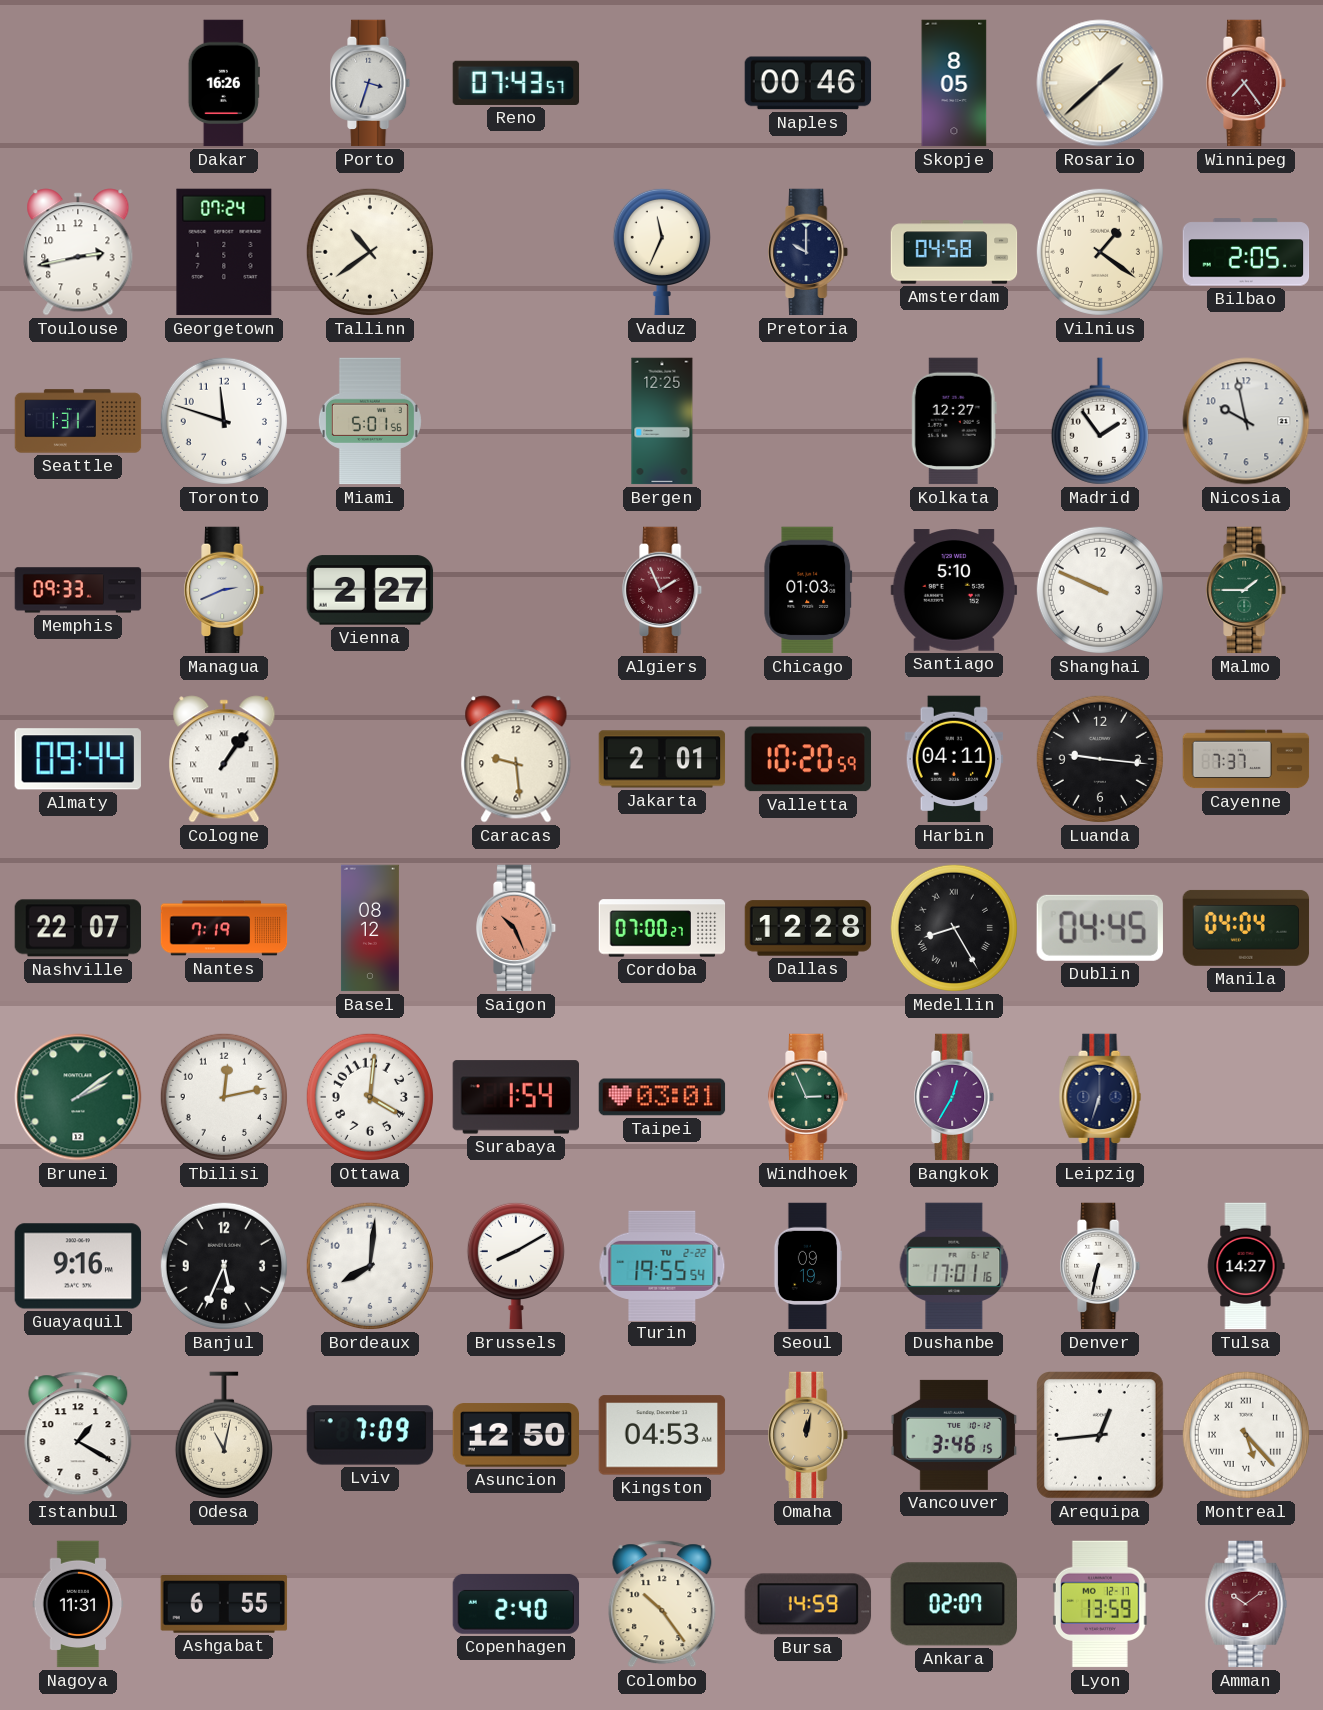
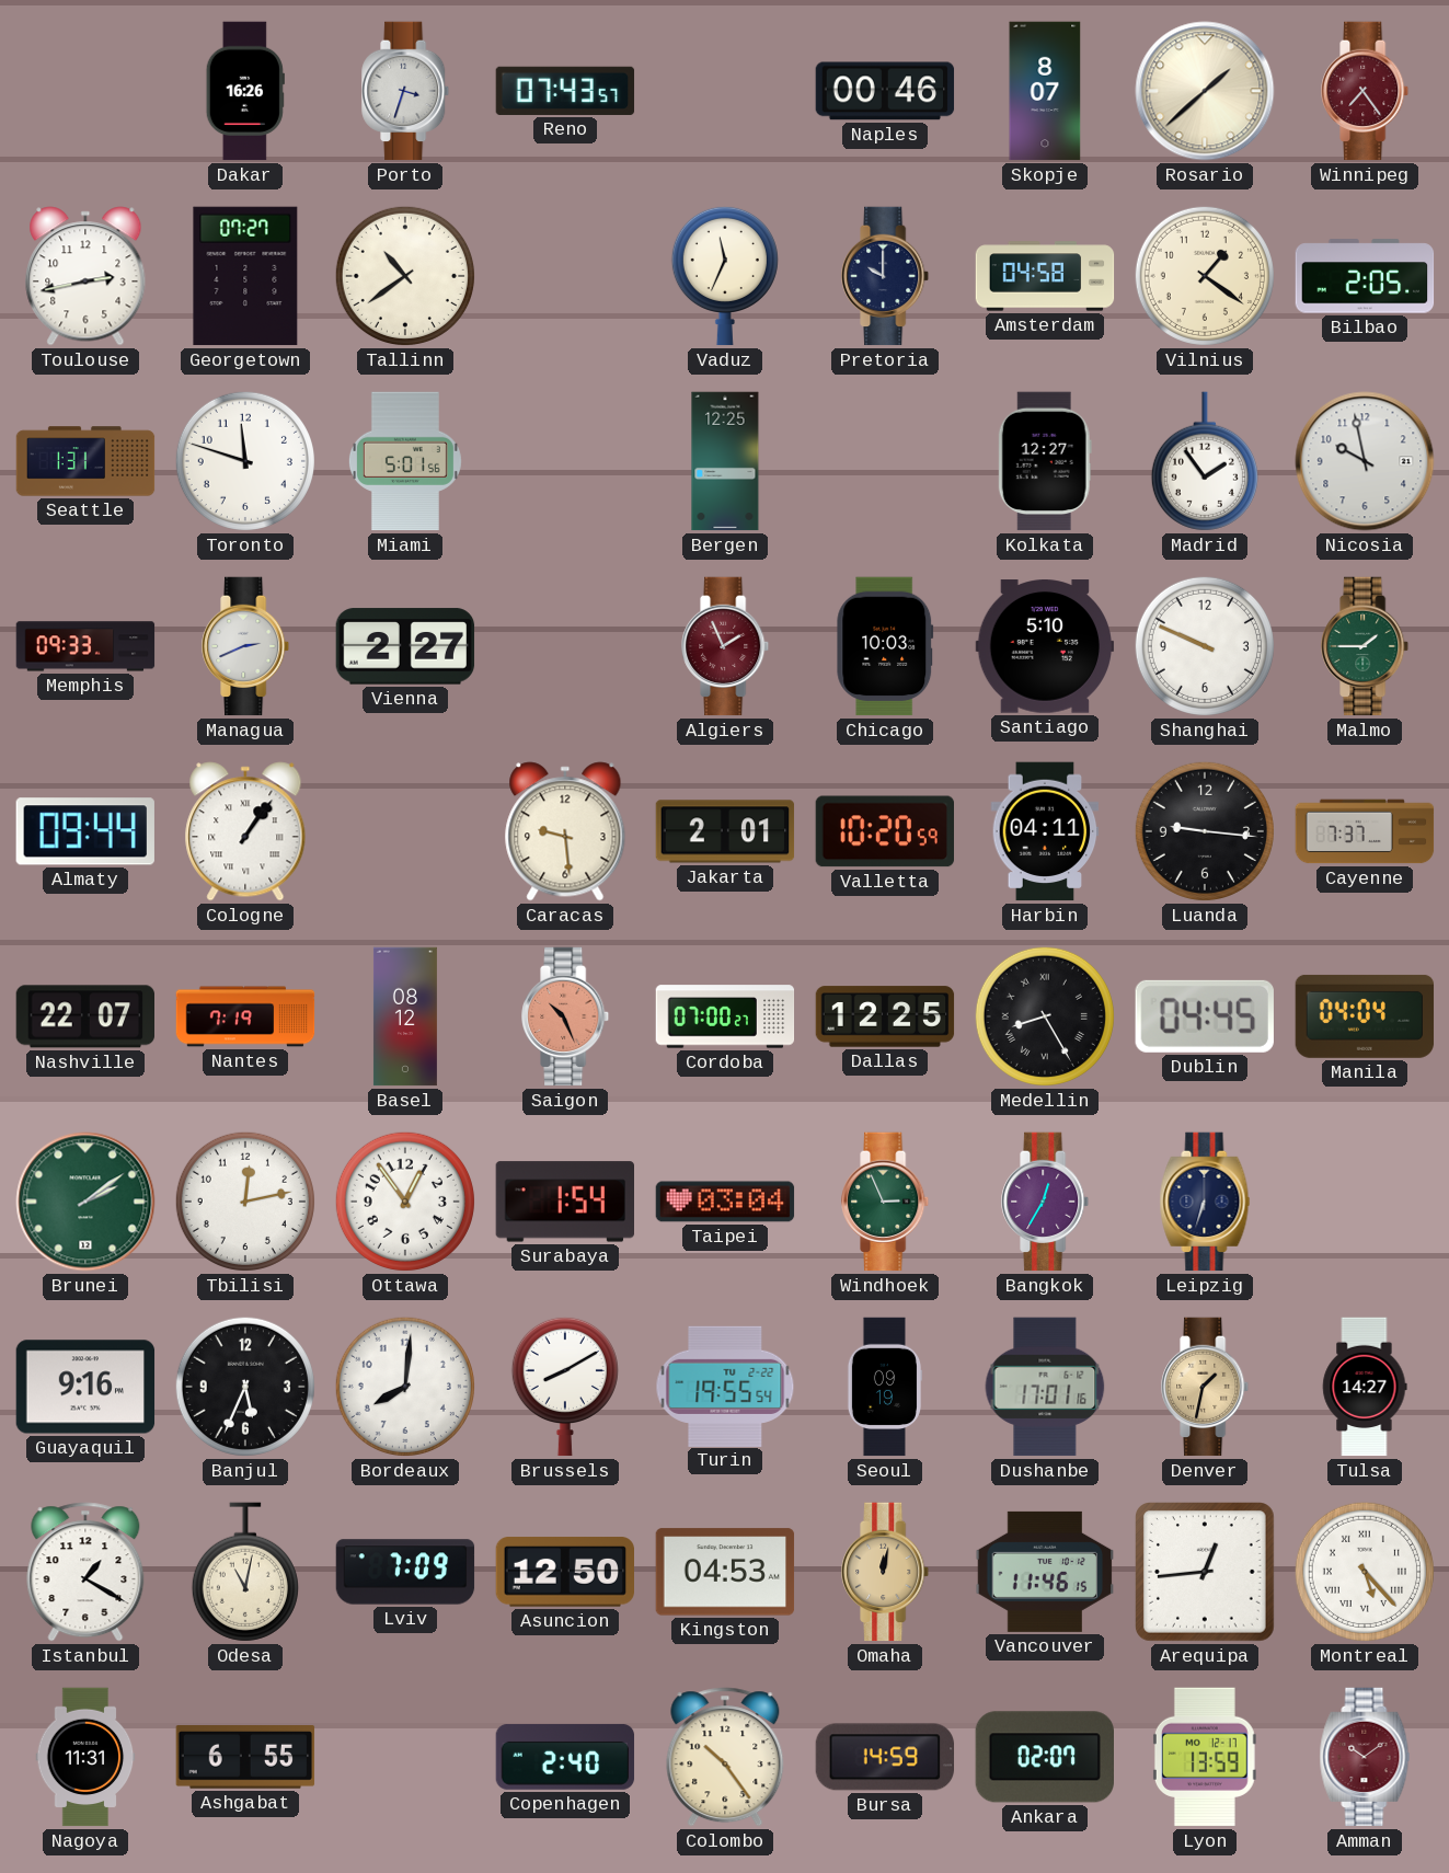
Skopje: 8:05 -> 8:07
Georgetown: 07:24 -> 07:27
Chicago: 01:03 -> 10:03
Dallas: 12:28 -> 12:25
Ottawa: 4:01 -> 12:54
Taipei: 03:01 -> 03:04
Denver: 6:32 -> 1:32
Denver dial: white -> champagne
Vancouver: 3:46 -> 11:46
